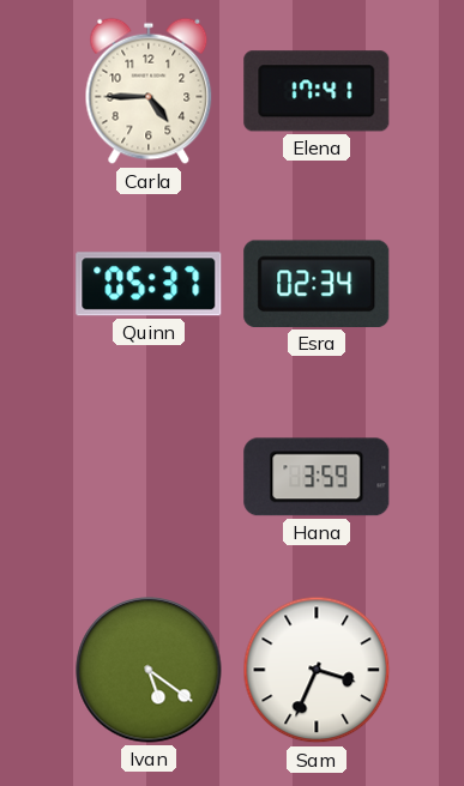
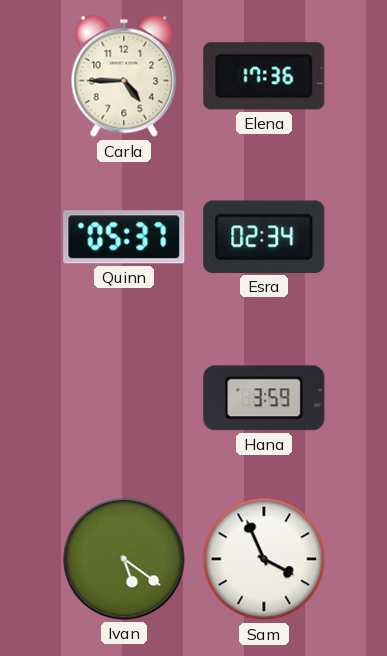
Elena: 17:41 -> 17:36
Sam: 3:34 -> 3:56
